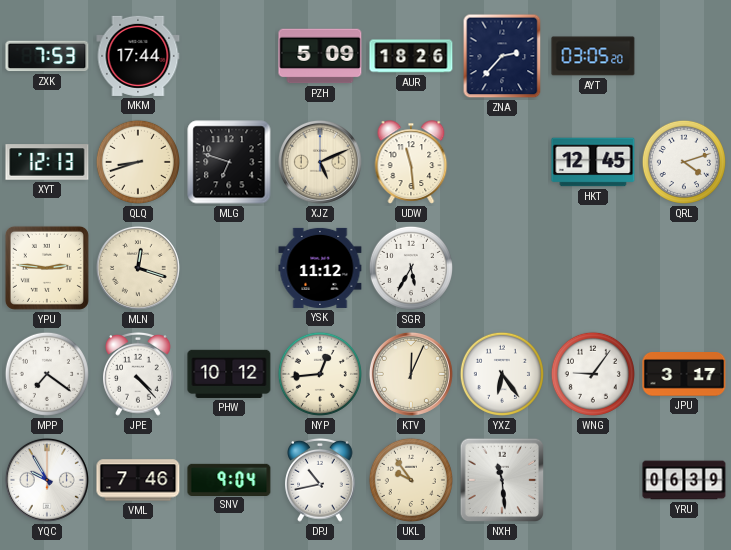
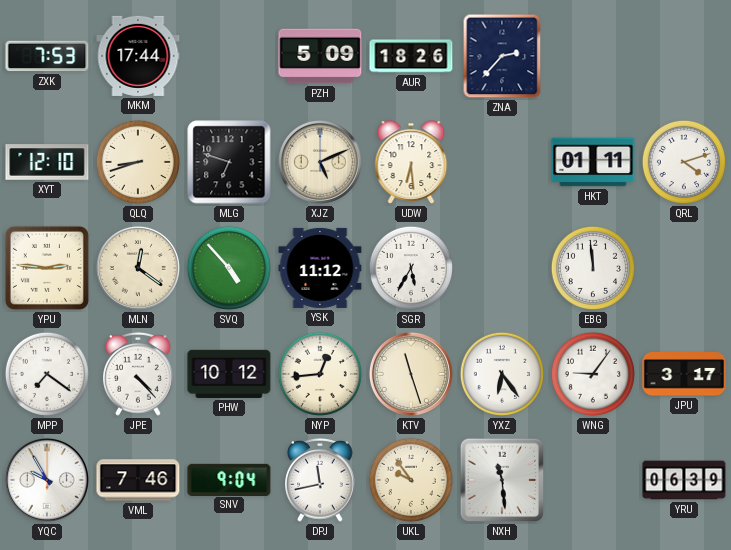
AYT: 03:05 -> none
XYT: 12:13 -> 12:10
UDW: 11:29 -> 6:29
HKT: 12:45 -> 01:11
MLN: 12:18 -> 12:21
SVQ: none -> 4:53
EBG: none -> 11:59
KTV: 12:04 -> 11:27
DPJ: 10:43 -> 11:43
